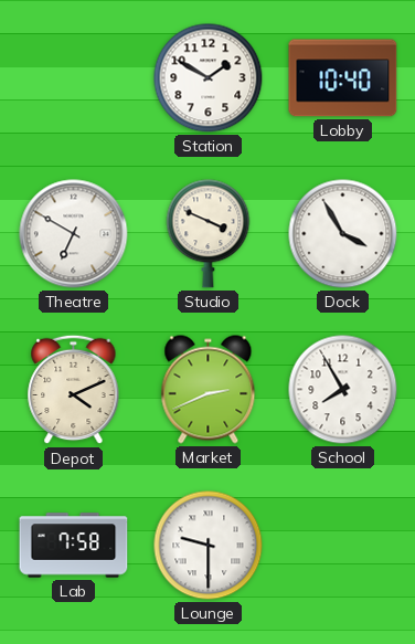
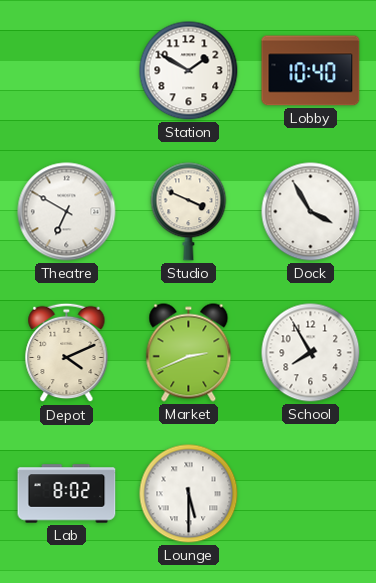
Lab: 7:58 -> 8:02
Lounge: 9:30 -> 5:30
